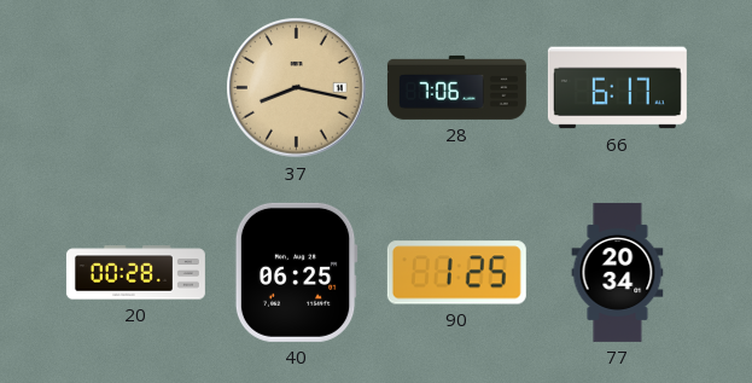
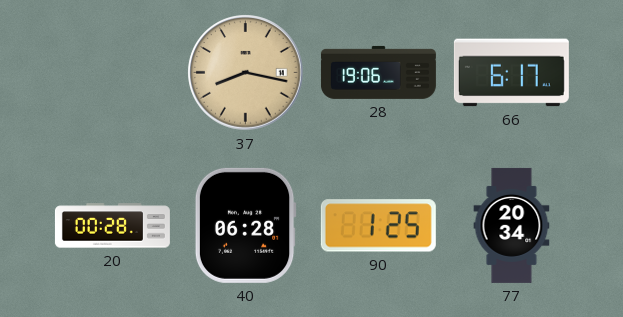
28: 7:06 -> 19:06
40: 06:25 -> 06:28
